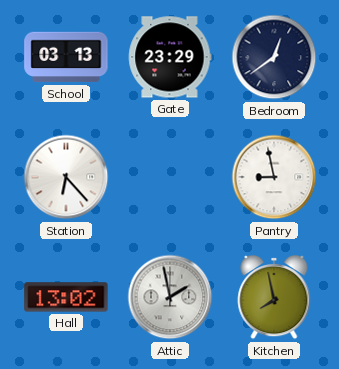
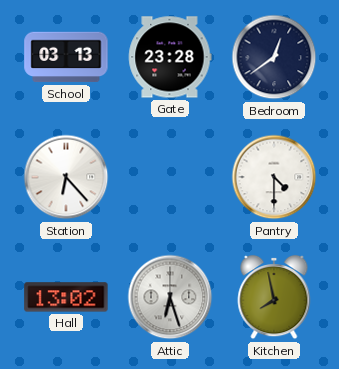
Gate: 23:29 -> 23:28
Pantry: 8:58 -> 4:30
Attic: 1:58 -> 6:27
